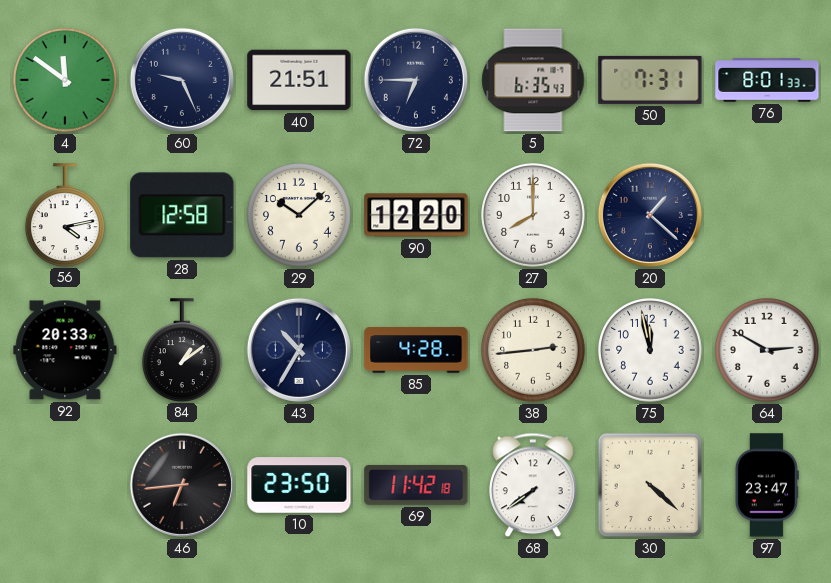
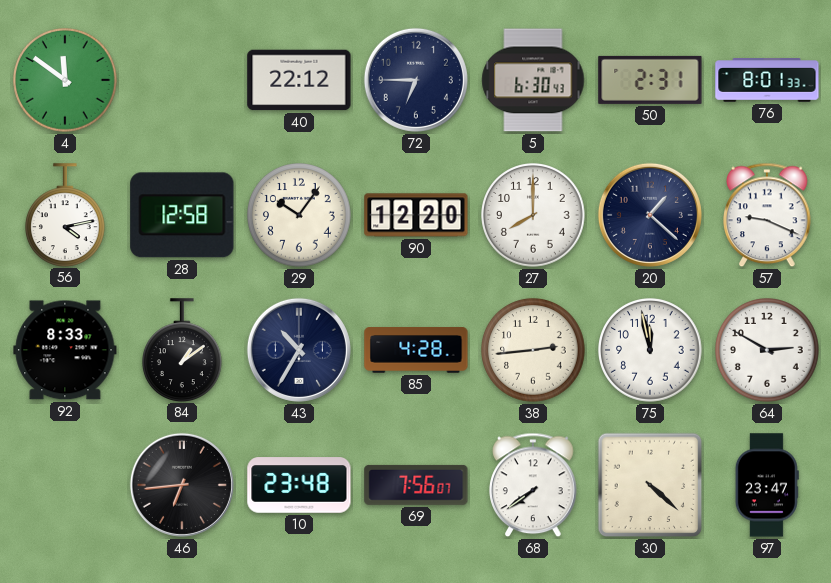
60: 9:26 -> none
40: 21:51 -> 22:12
5: 6:35 -> 6:30
50: 7:31 -> 2:31
29: 10:08 -> 10:06
57: none -> 9:19
92: 20:33 -> 8:33
10: 23:50 -> 23:48
69: 11:42 -> 7:56
